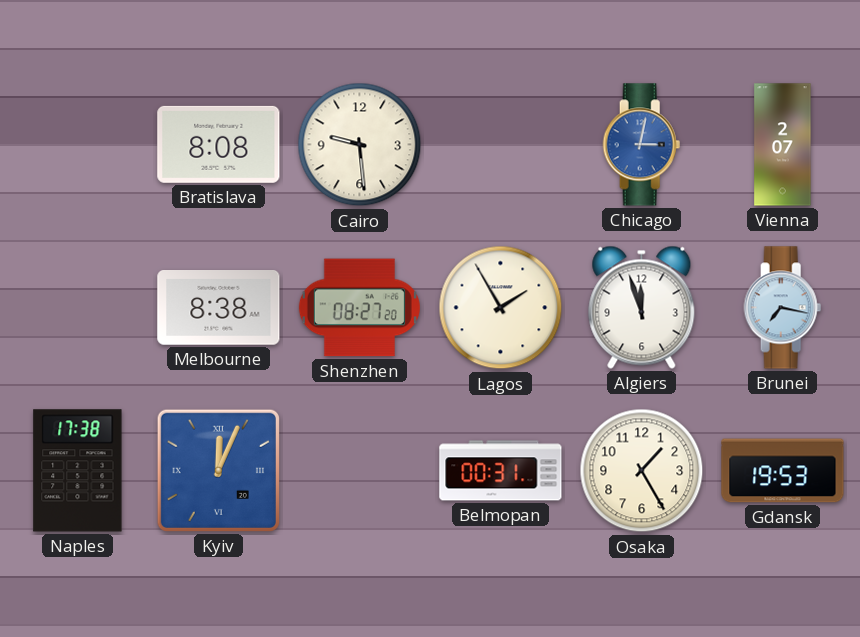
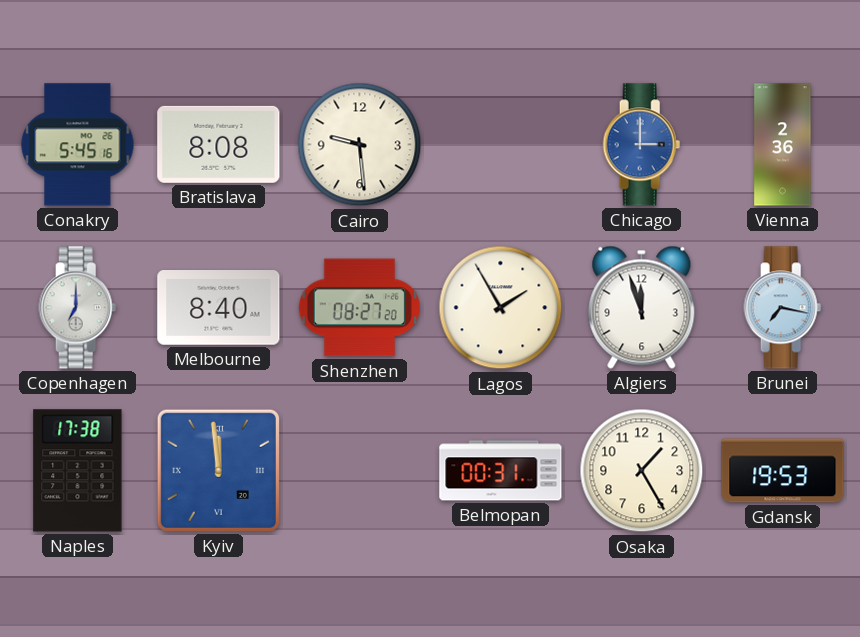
Conakry: none -> 5:45
Chicago: 3:02 -> 3:00
Vienna: 2:07 -> 2:36
Copenhagen: none -> 7:00
Melbourne: 8:38 -> 8:40
Kyiv: 12:04 -> 11:59
